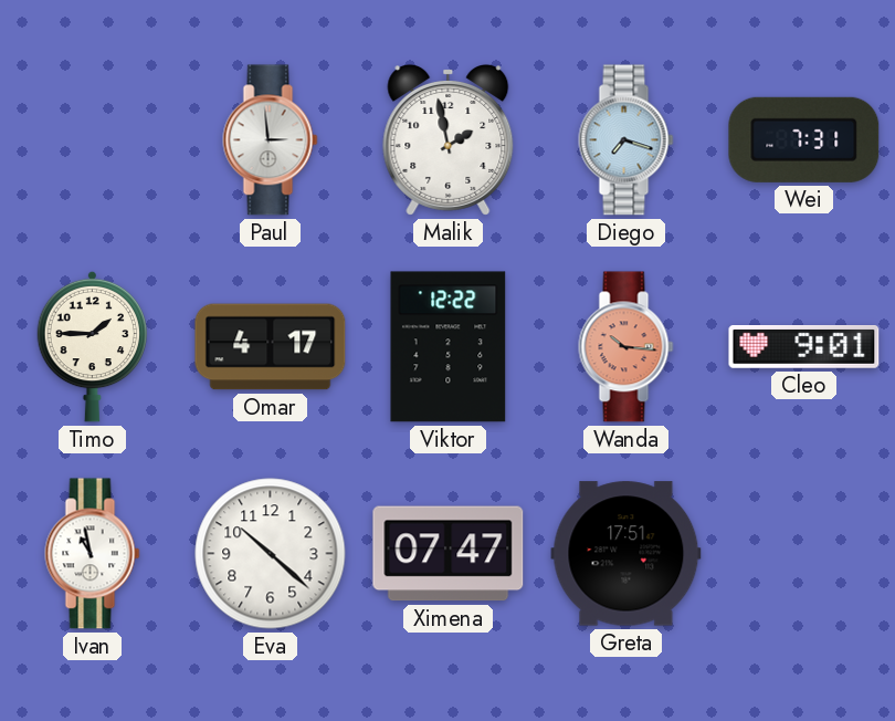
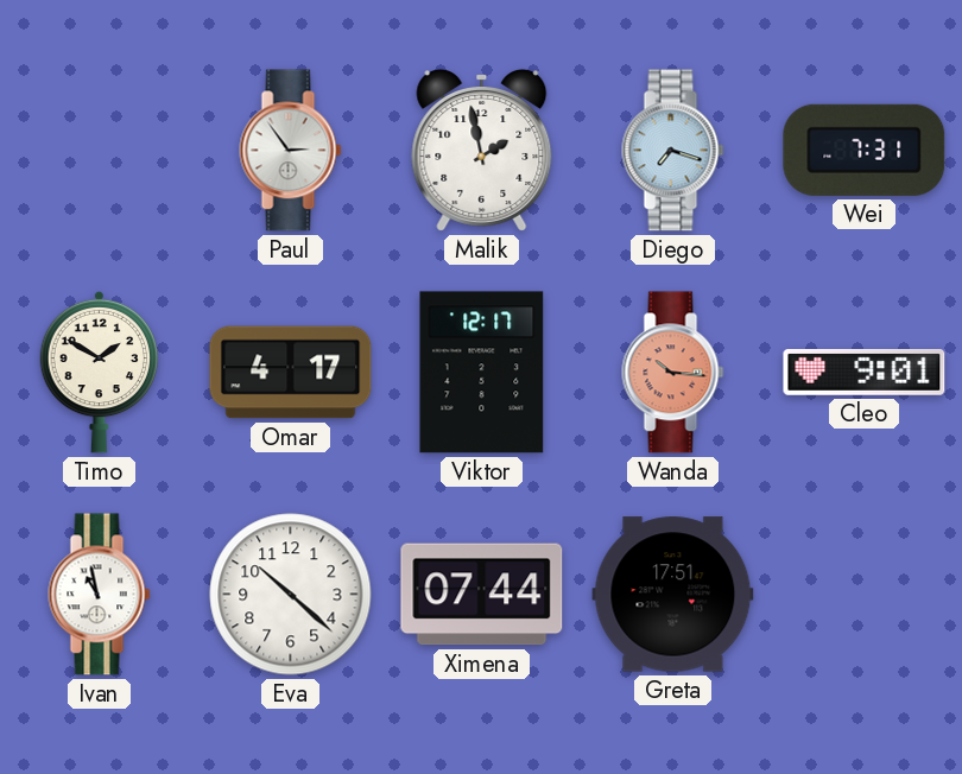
Paul: 2:59 -> 2:54
Timo: 1:45 -> 1:50
Viktor: 12:22 -> 12:17
Ximena: 07:47 -> 07:44
